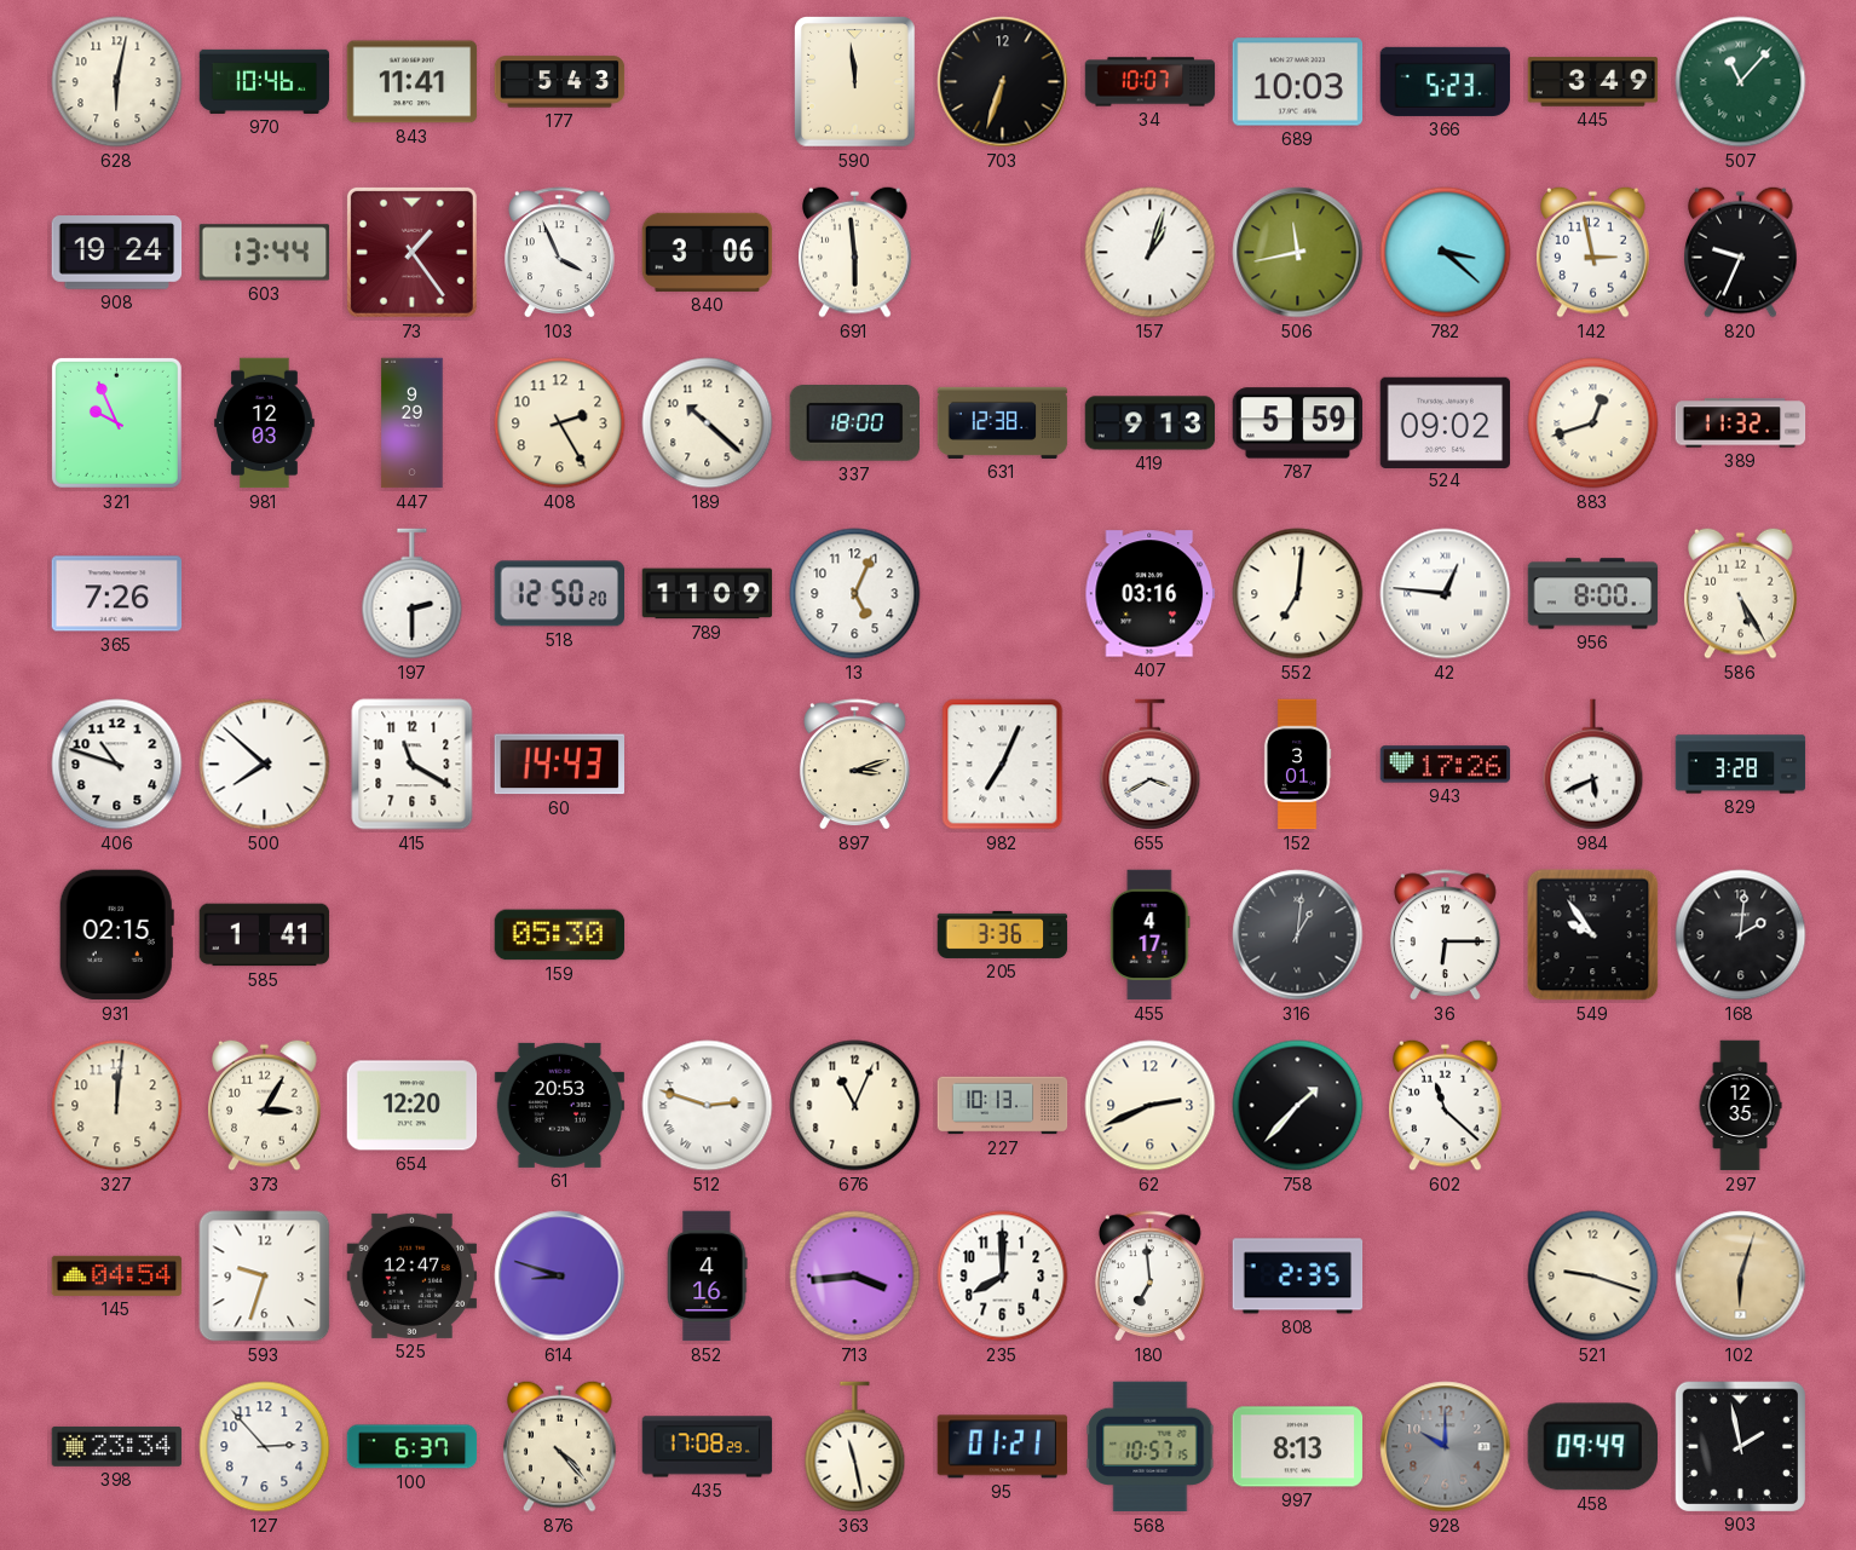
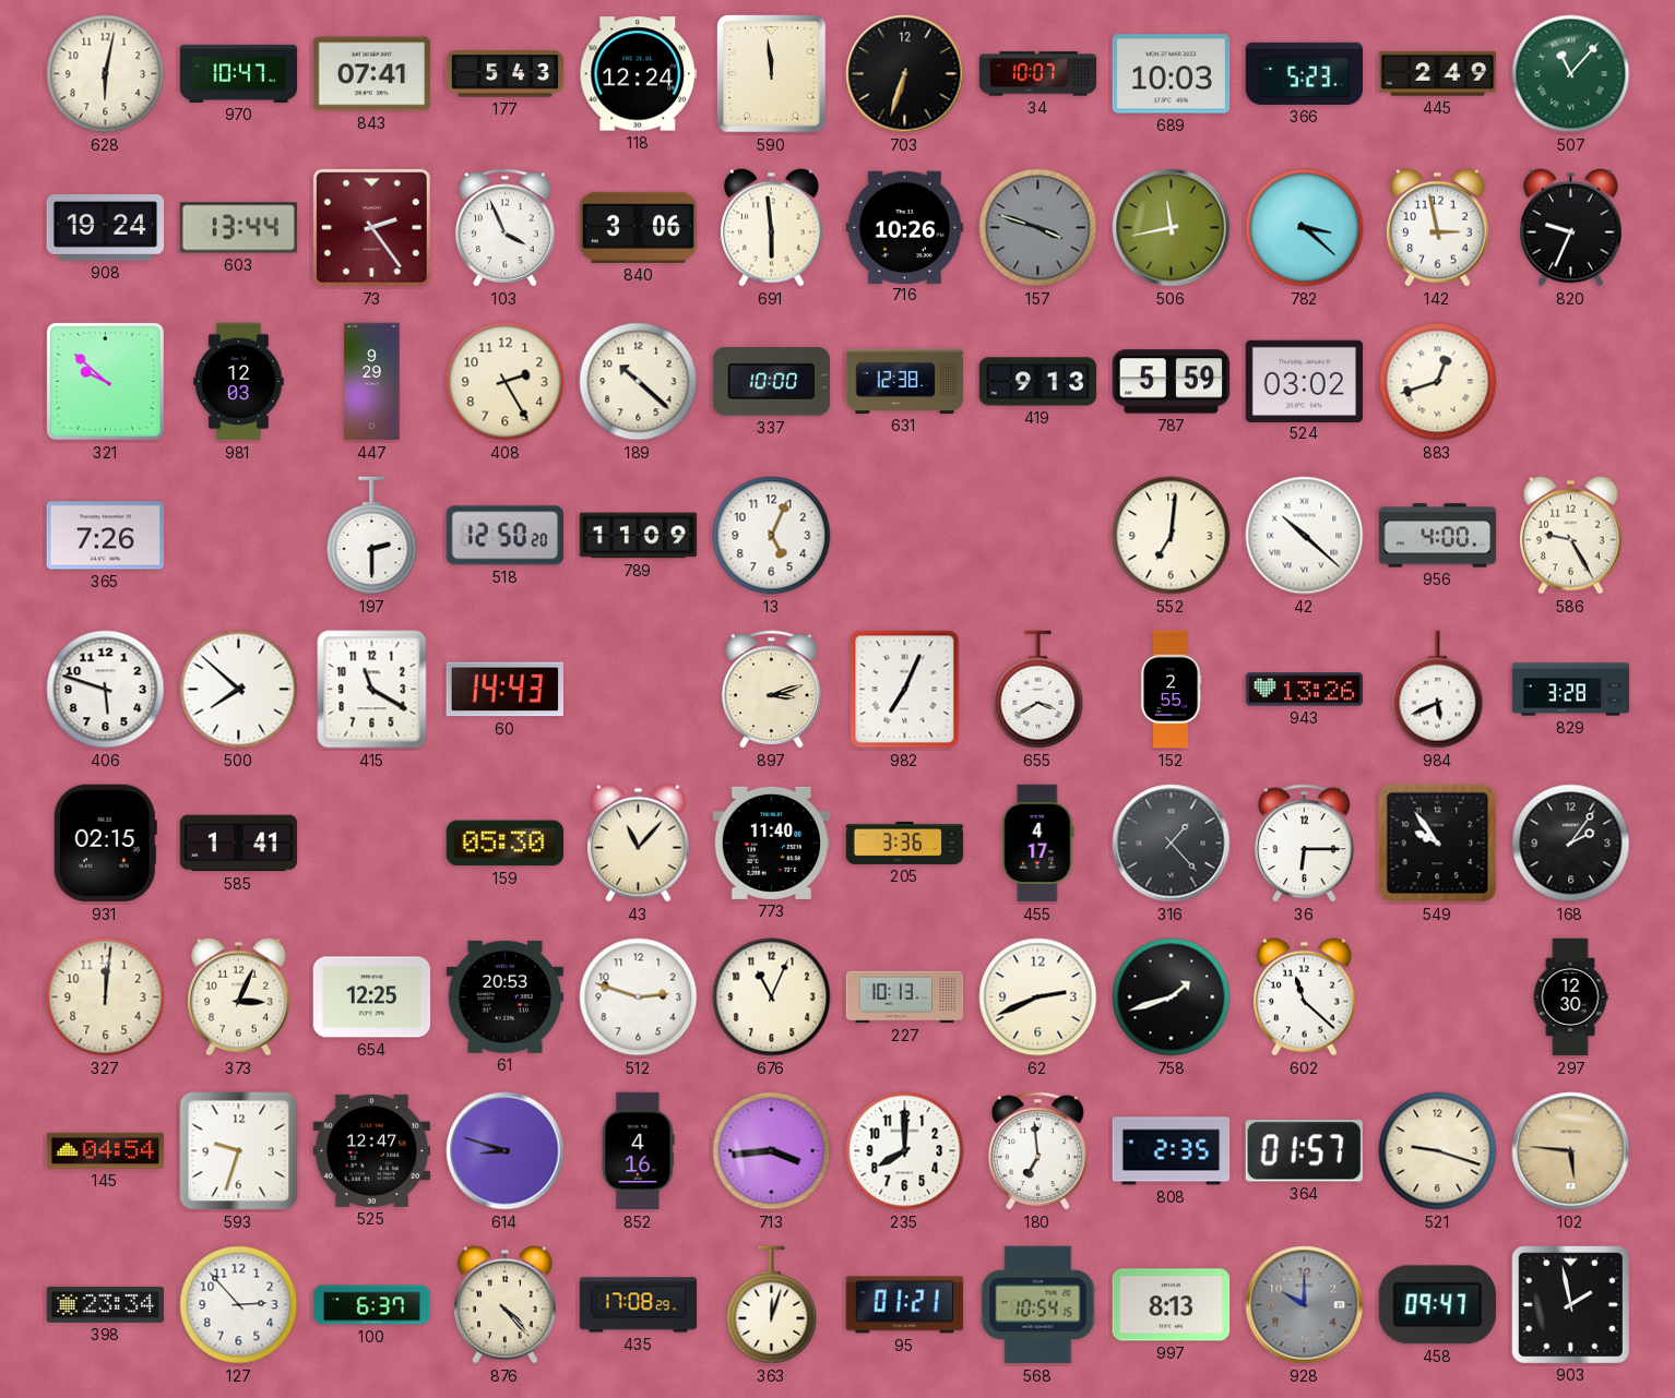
970: 10:46 -> 10:47
843: 11:41 -> 07:41
118: none -> 12:24
445: 3:49 -> 2:49
73: 1:24 -> 2:24
716: none -> 10:26
157: 1:03 -> 3:48
157 dial: white -> grey
321: 9:56 -> 9:52
337: 18:00 -> 10:00
524: 09:02 -> 03:02
389: 11:32 -> none
407: 03:16 -> none
42: 12:46 -> 10:22
956: 8:00 -> 4:00
586: 5:25 -> 9:25
406: 10:48 -> 5:48
152: 3:01 -> 2:55
943: 17:26 -> 13:26
43: none -> 11:07
773: none -> 11:40
316: 1:01 -> 1:23
168: 2:01 -> 2:06
373: 3:05 -> 3:04
654: 12:20 -> 12:25
512 numerals: Roman -> Arabic
758: 1:37 -> 1:42
297: 12:35 -> 12:30
364: none -> 01:57
102: 6:03 -> 5:46
363: 11:28 -> 12:03
568: 10:57 -> 10:54
458: 09:49 -> 09:47
